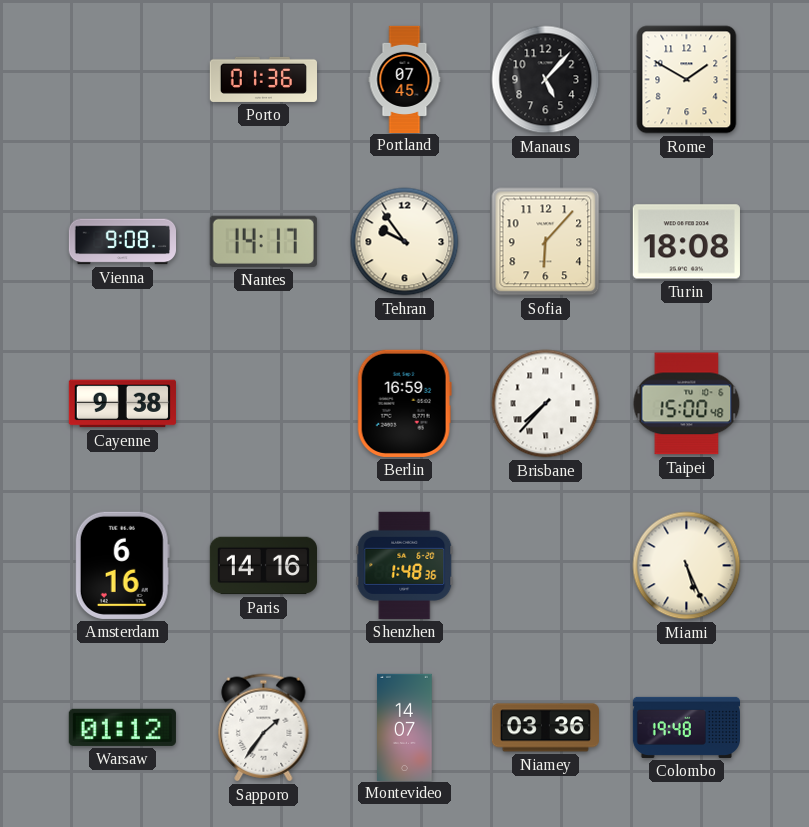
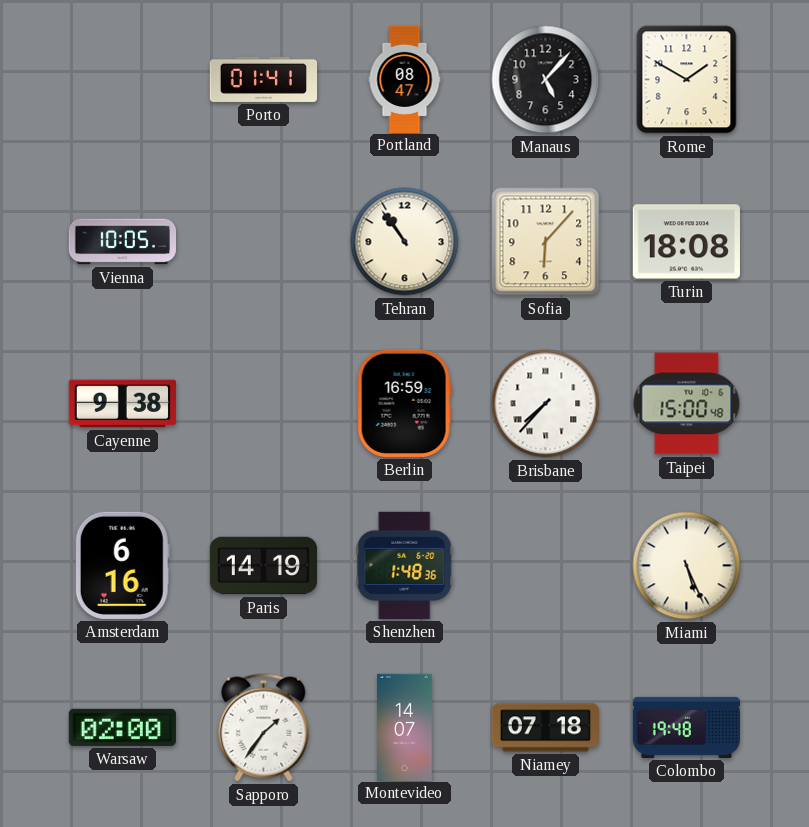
Porto: 01:36 -> 01:41
Portland: 07:45 -> 08:47
Vienna: 9:08 -> 10:05
Nantes: 14:17 -> none
Tehran: 9:54 -> 10:54
Paris: 14:16 -> 14:19
Warsaw: 01:12 -> 02:00
Niamey: 03:36 -> 07:18
